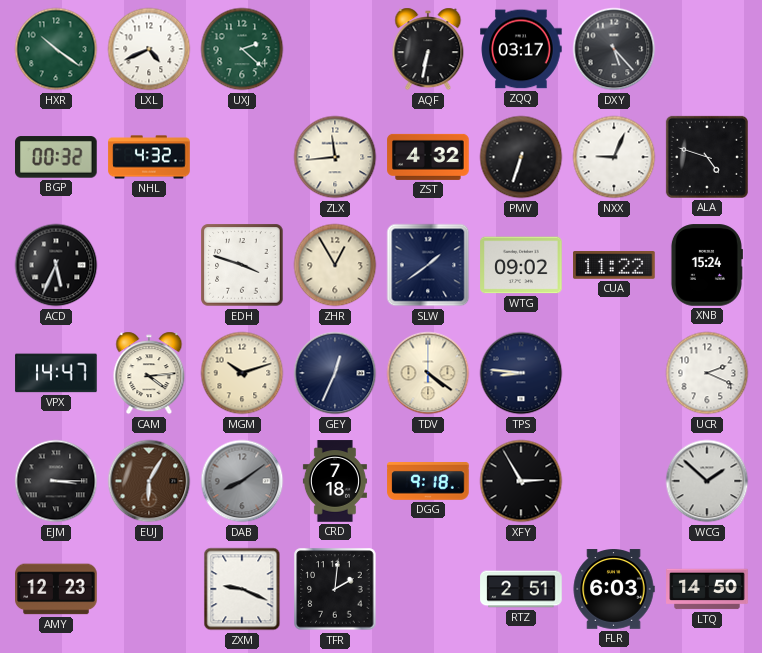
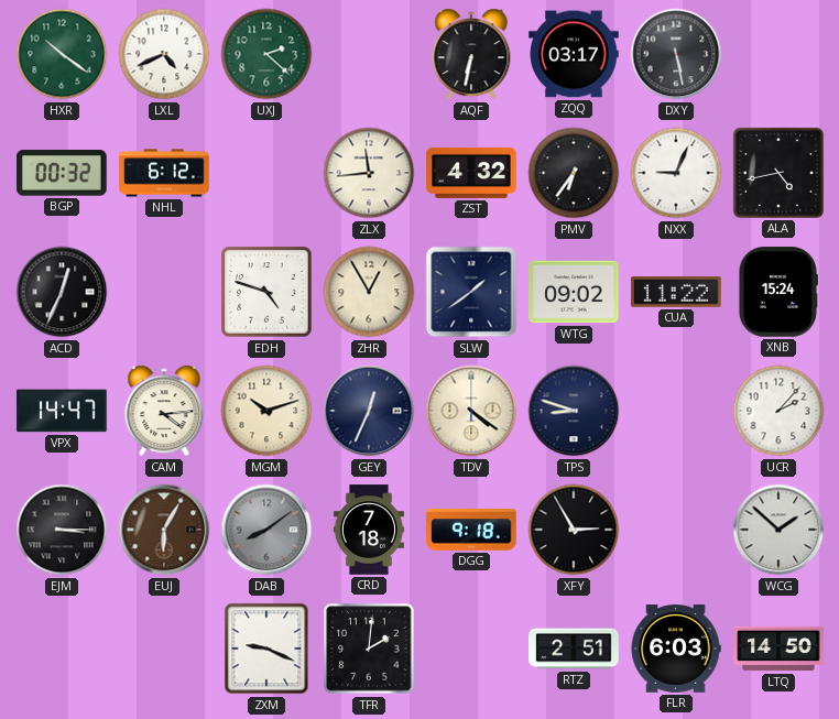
DXY: 5:23 -> 5:28
NHL: 4:32 -> 6:12
PMV: 6:33 -> 6:36
ALA: 4:48 -> 4:43
ACD: 5:34 -> 12:34
EDH: 3:48 -> 4:48
TPS: 8:46 -> 8:48
UCR: 2:19 -> 2:07
AMY: 12:23 -> none
